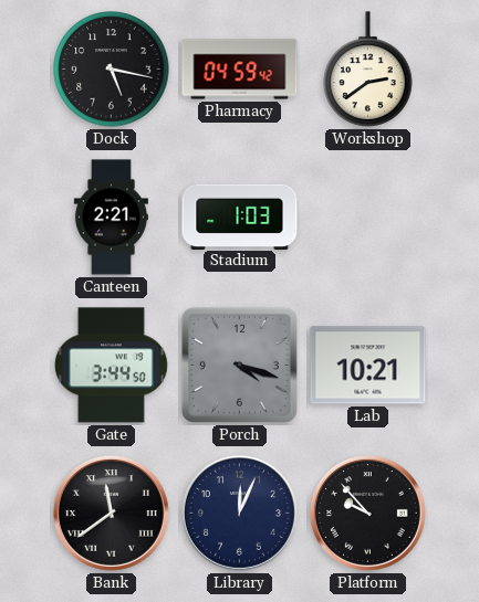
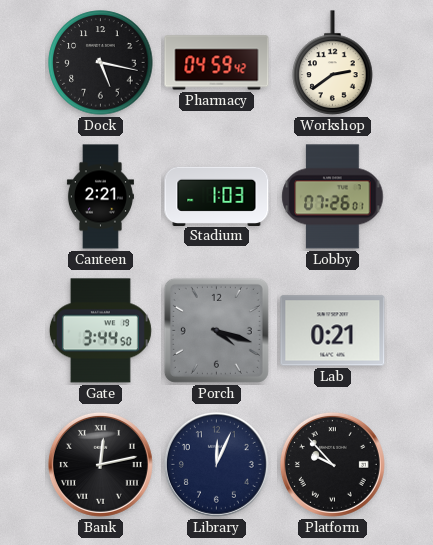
Lobby: none -> 07:26
Lab: 10:21 -> 0:21
Bank: 11:39 -> 12:13
